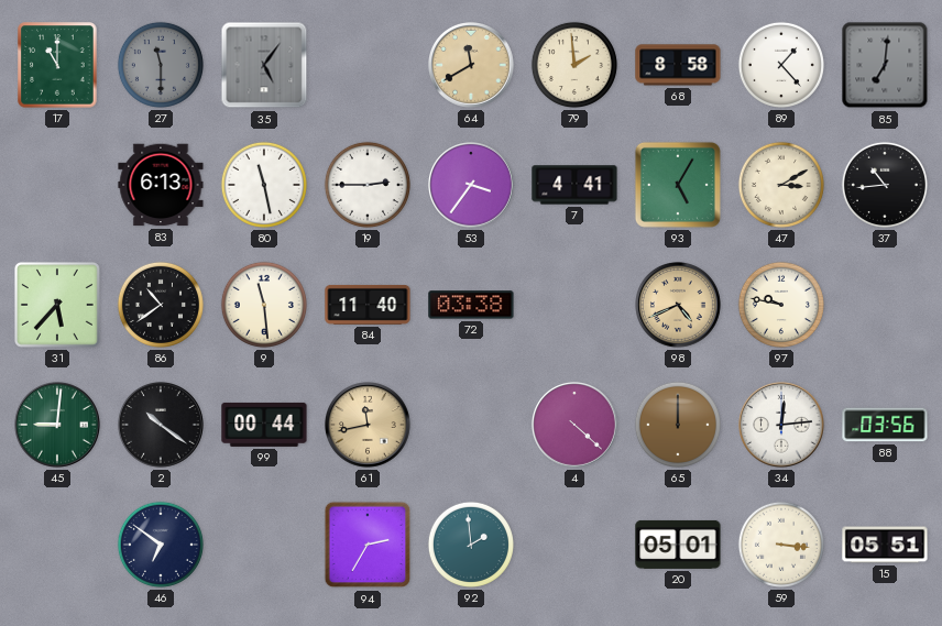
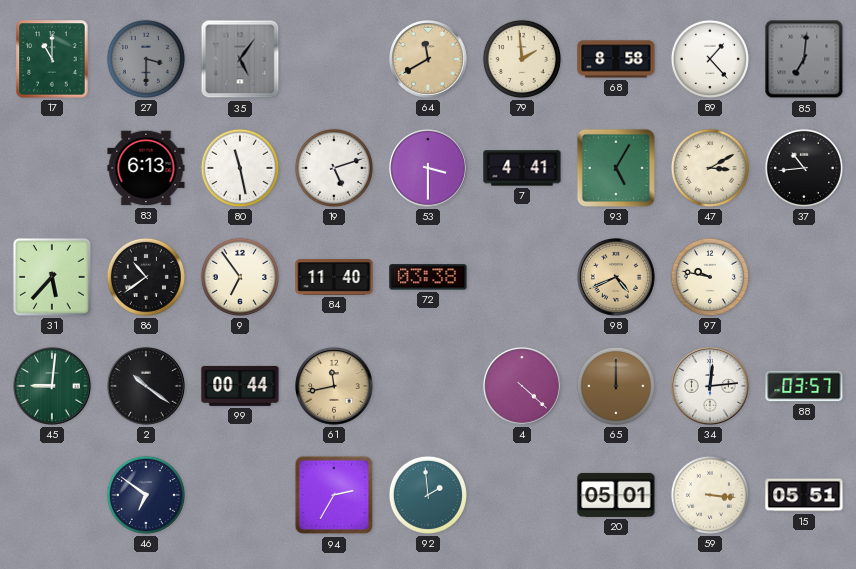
27: 11:30 -> 3:30
19: 2:45 -> 5:12
53: 3:36 -> 3:30
9: 11:29 -> 6:54
88: 03:56 -> 03:57
